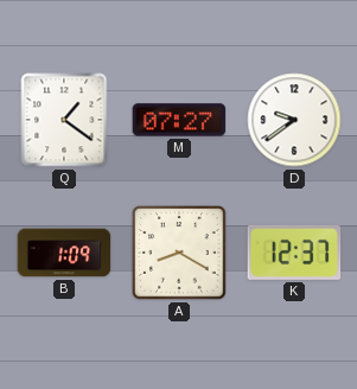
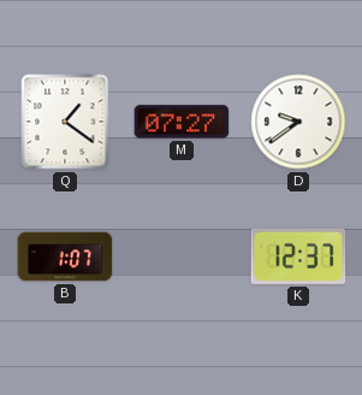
B: 1:09 -> 1:07
A: 8:20 -> none
